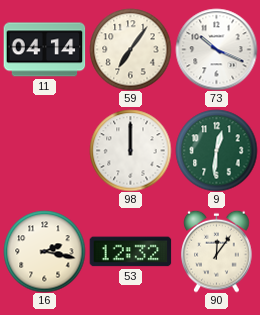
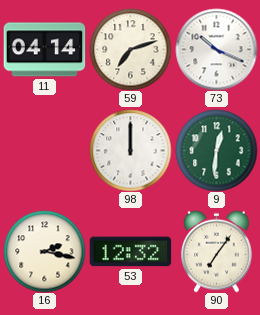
59: 7:06 -> 7:12
90: 12:06 -> 7:06
